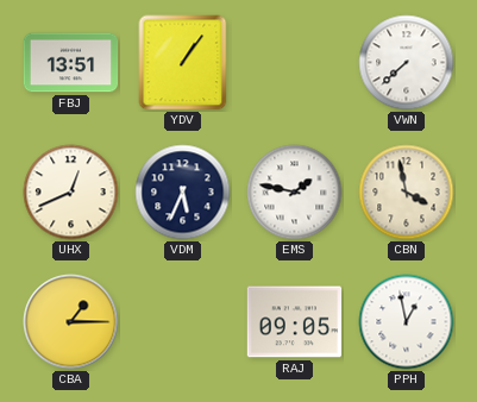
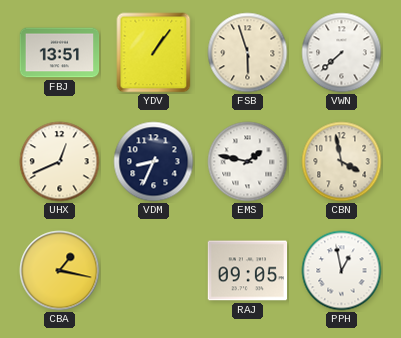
FSB: none -> 5:57
VDM: 5:34 -> 8:34
CBA: 1:15 -> 1:17
